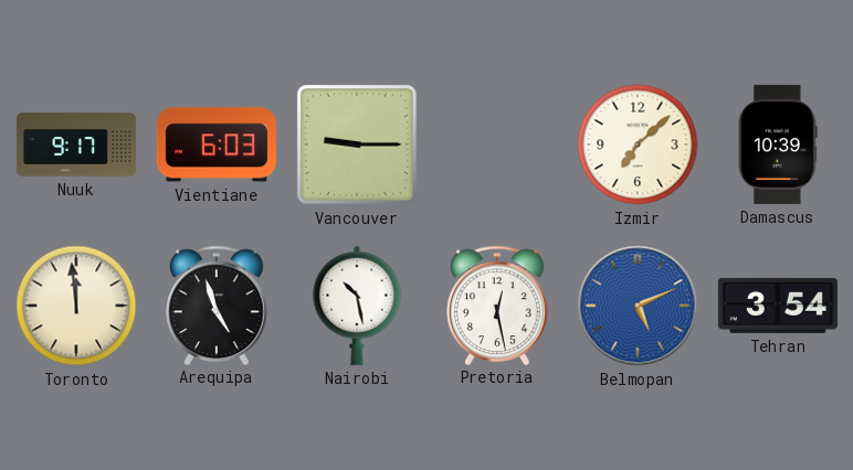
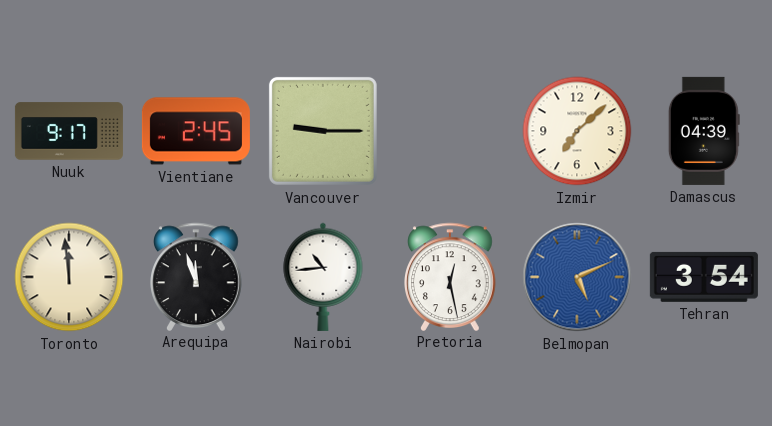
Vientiane: 6:03 -> 2:45
Damascus: 10:39 -> 04:39
Arequipa: 4:57 -> 11:57
Nairobi: 10:28 -> 10:44
